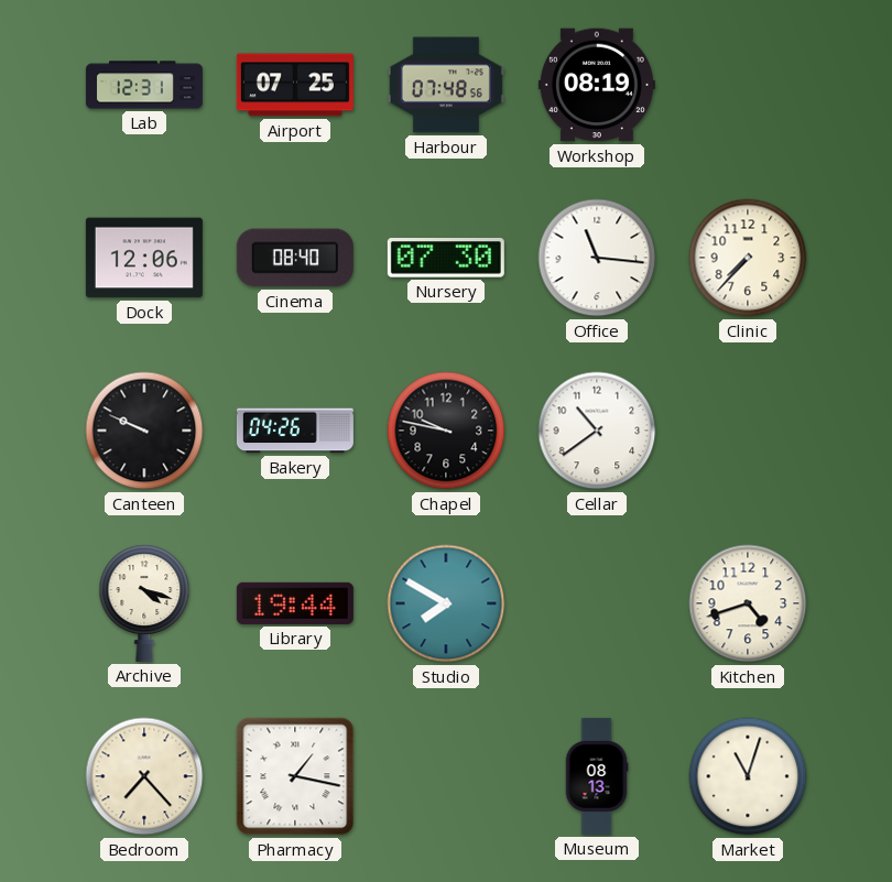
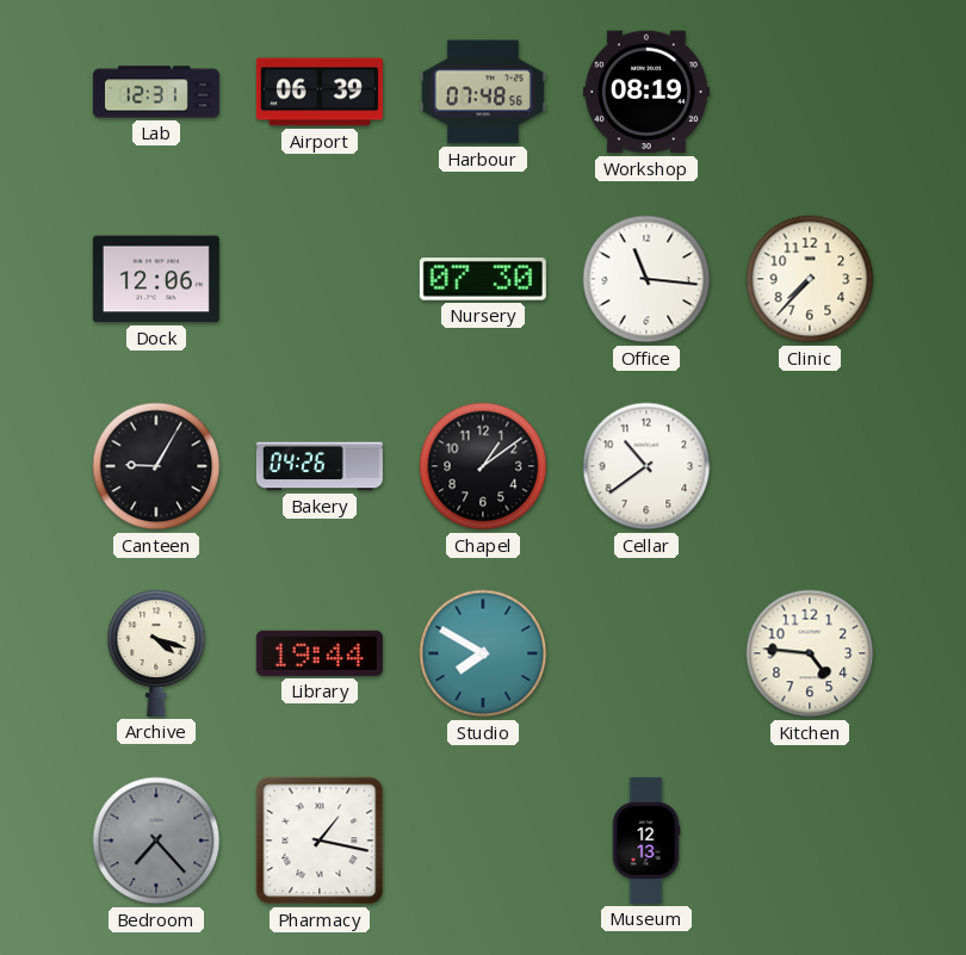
Airport: 07:25 -> 06:39
Cinema: 08:40 -> none
Canteen: 9:49 -> 9:05
Chapel: 9:47 -> 1:09
Kitchen: 4:42 -> 4:46
Bedroom dial: cream -> grey
Museum: 08:13 -> 12:13
Market: 11:03 -> none
